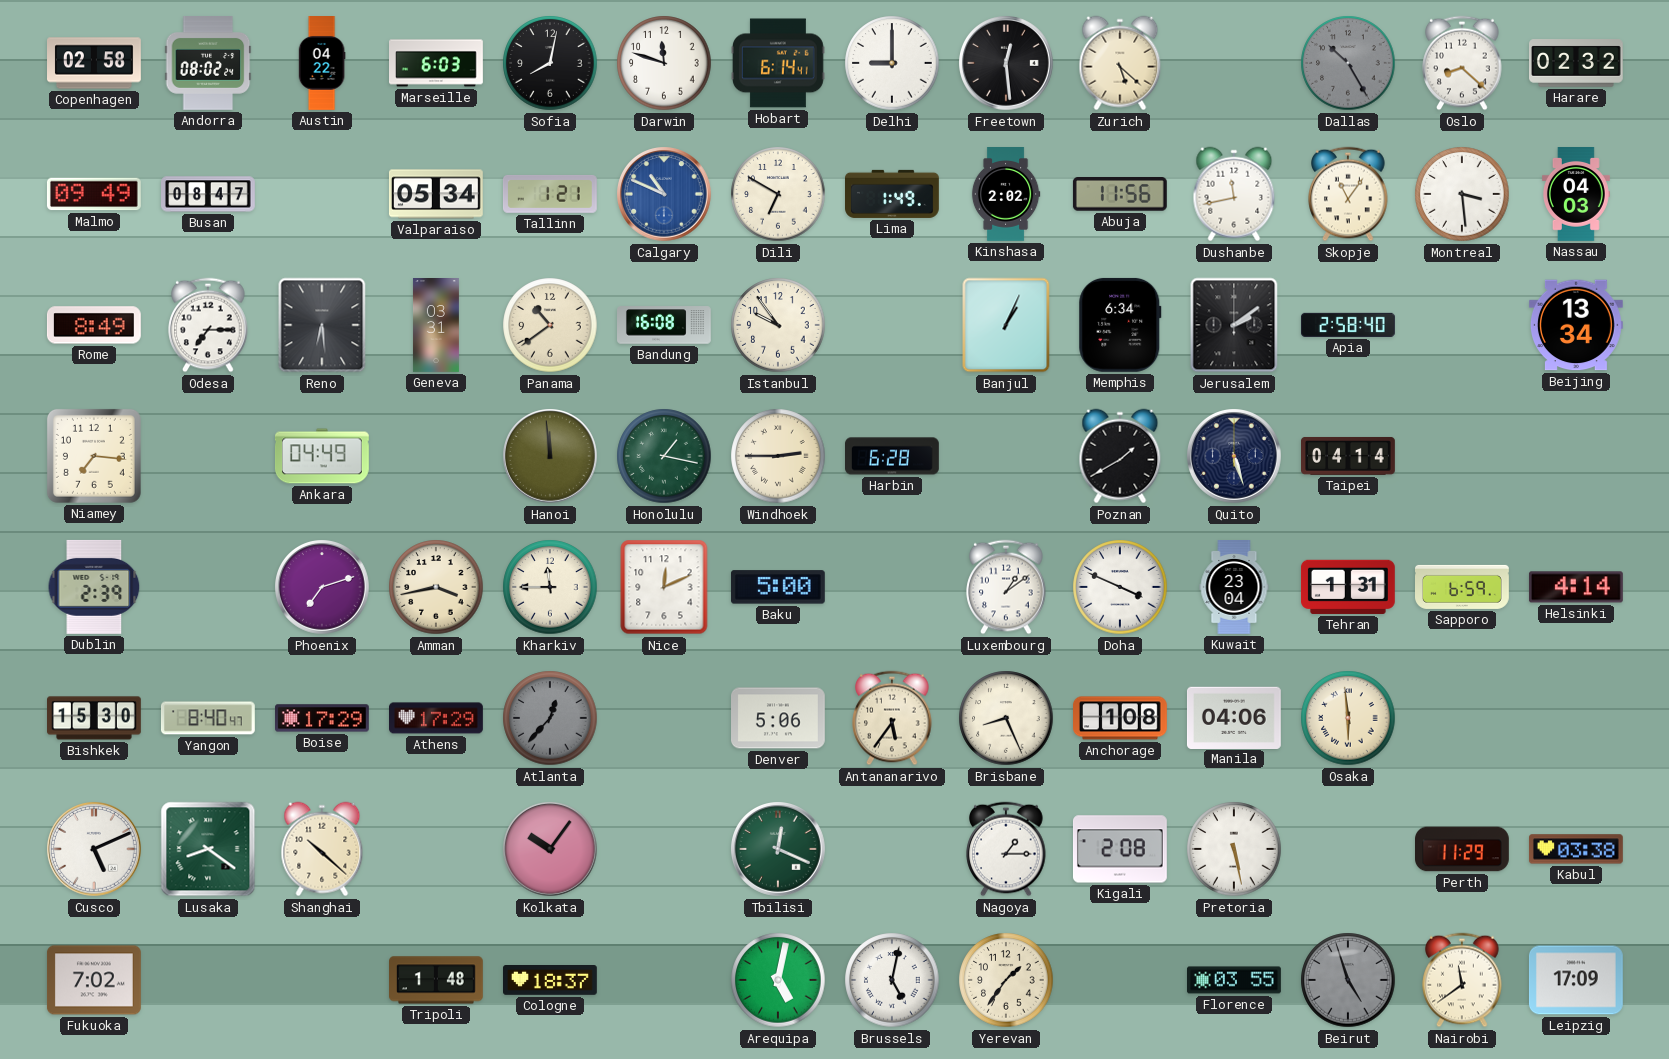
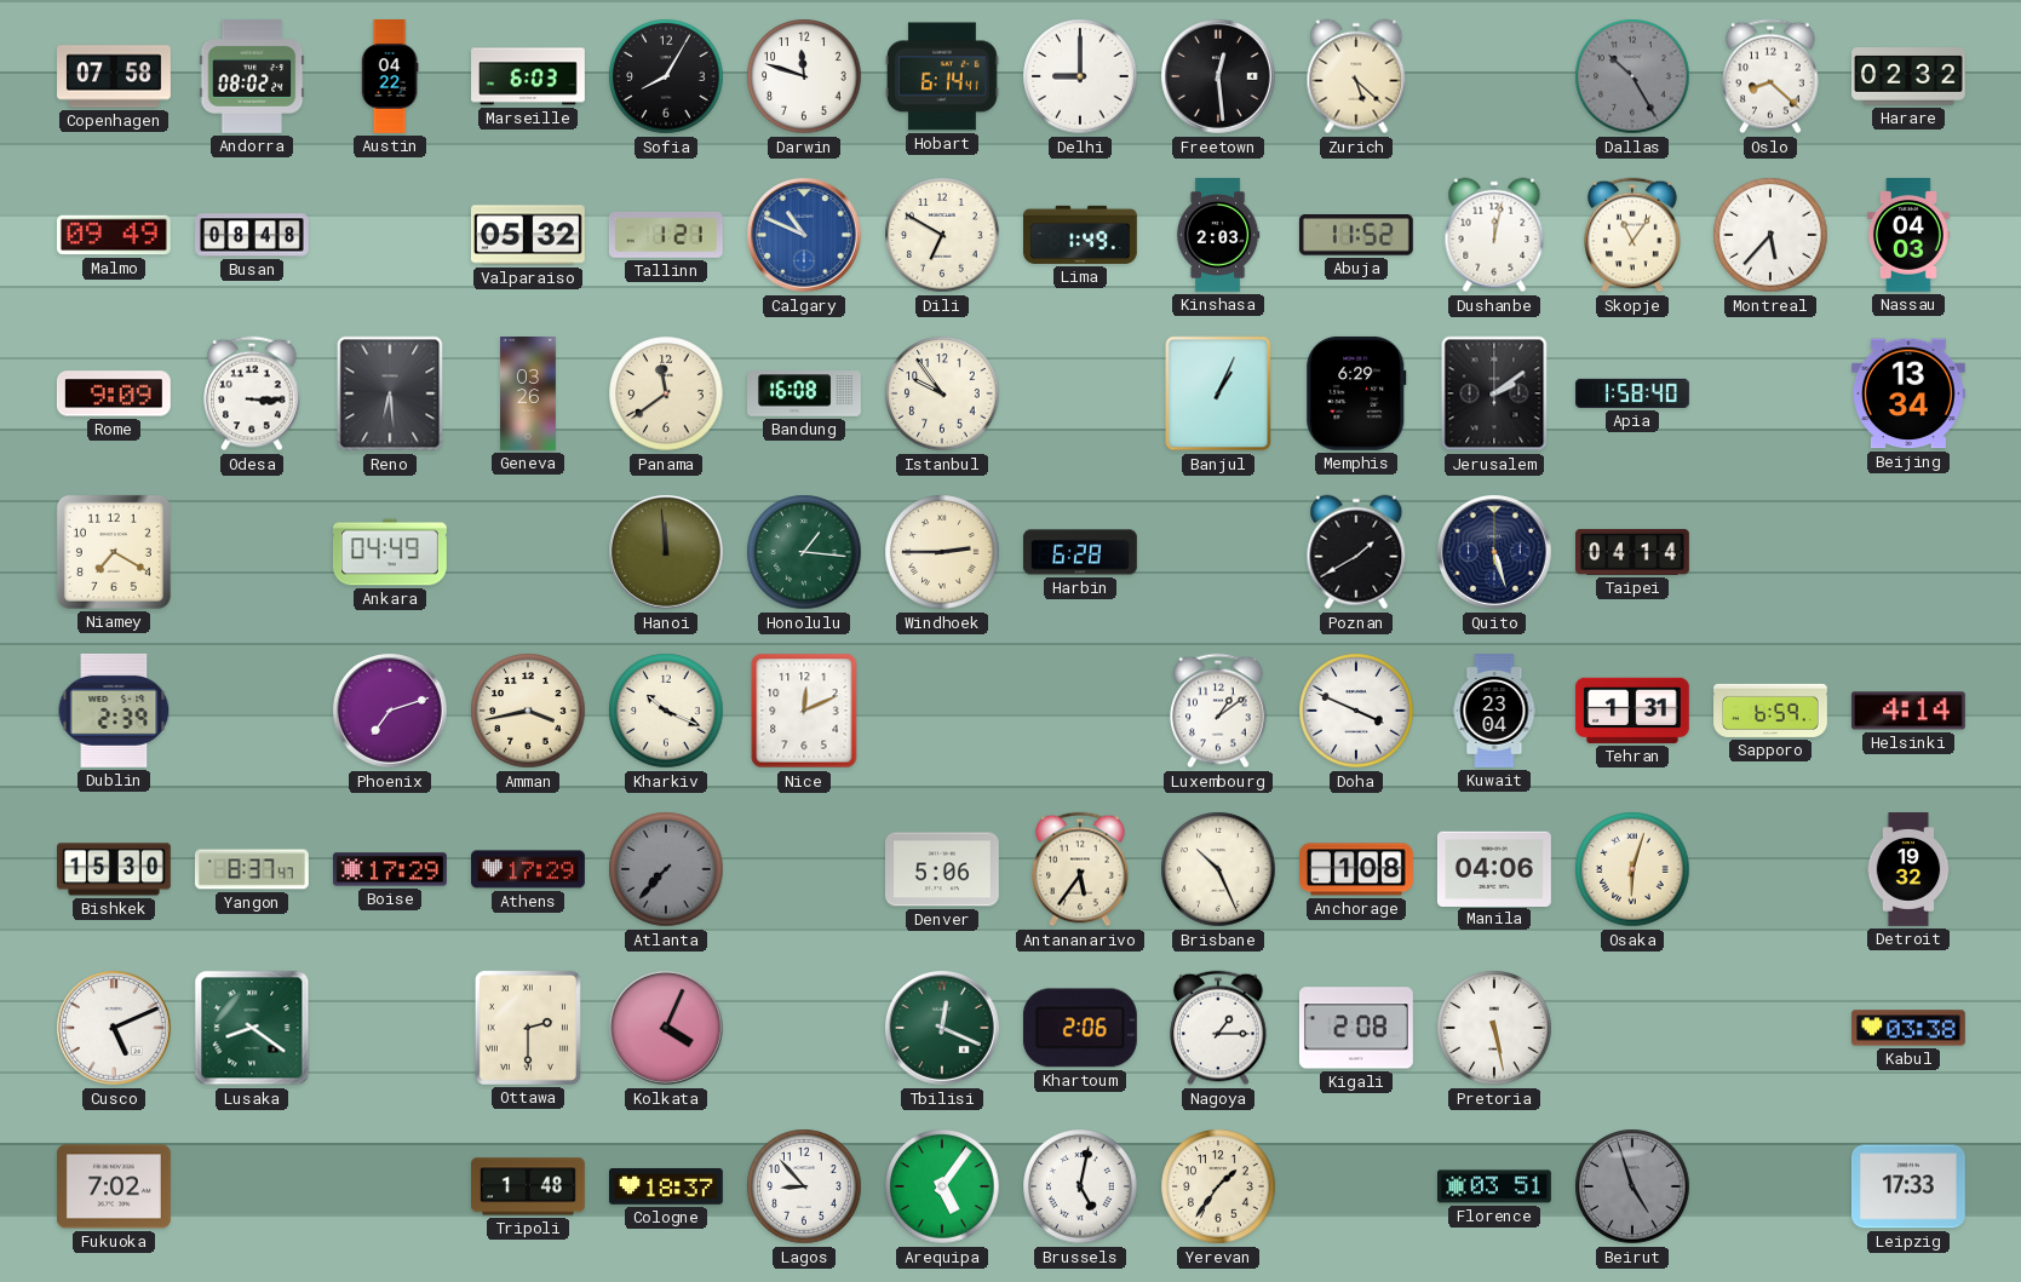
Copenhagen: 02:58 -> 07:58
Sofia: 8:02 -> 8:05
Busan: 08:47 -> 08:48
Valparaiso: 05:34 -> 05:32
Kinshasa: 2:02 -> 2:03
Abuja: 11:56 -> 11:52
Dushanbe: 11:43 -> 12:02
Montreal: 3:29 -> 5:37
Rome: 8:49 -> 9:09
Odesa: 7:15 -> 3:15
Geneva: 03:31 -> 03:26
Panama: 10:39 -> 11:39
Memphis: 6:34 -> 6:29
Apia: 2:58 -> 1:58
Niamey: 7:16 -> 7:20
Honolulu: 1:17 -> 1:16
Kharkiv: 11:45 -> 10:19
Baku: 5:00 -> none
Yangon: 8:40 -> 8:37
Atlanta: 12:37 -> 7:37
Brisbane: 8:26 -> 10:26
Osaka: 5:59 -> 6:03
Detroit: none -> 19:32
Shanghai: 10:22 -> none
Ottawa: none -> 2:30
Kolkata: 10:06 -> 4:04
Khartoum: none -> 2:06
Perth: 11:29 -> none
Lagos: none -> 8:53
Arequipa: 5:02 -> 5:06
Florence: 03:55 -> 03:51
Nairobi: 11:39 -> none
Leipzig: 17:09 -> 17:33
